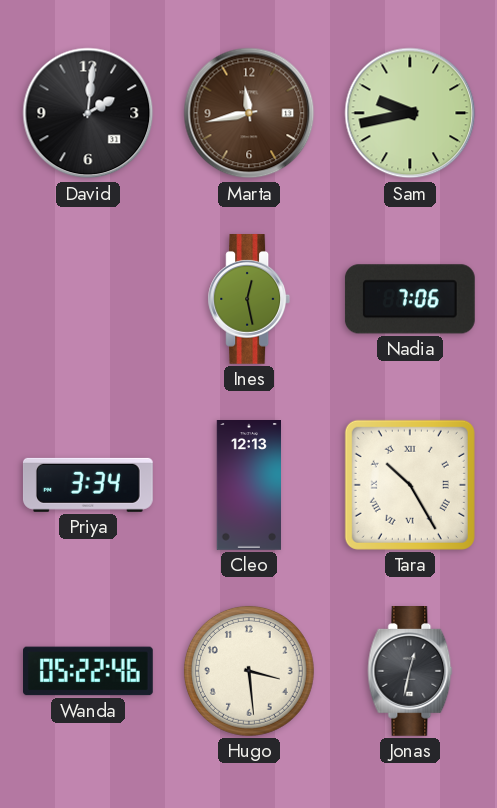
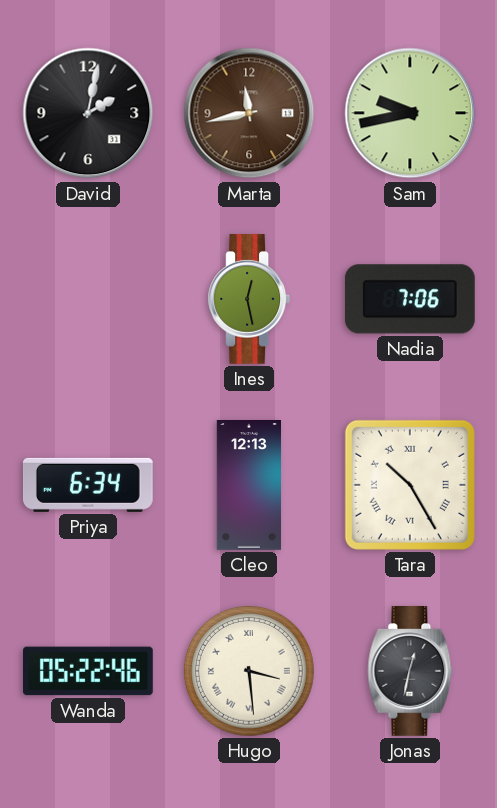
David: 2:01 -> 2:02
Priya: 3:34 -> 6:34
Hugo numerals: Arabic -> Roman
